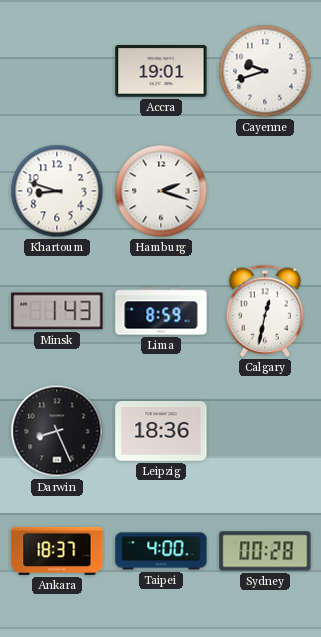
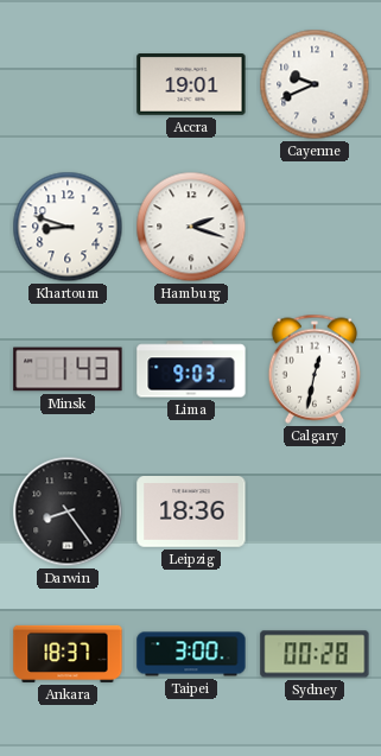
Cayenne: 9:42 -> 9:41
Lima: 8:59 -> 9:03
Darwin: 8:26 -> 8:24
Taipei: 4:00 -> 3:00
